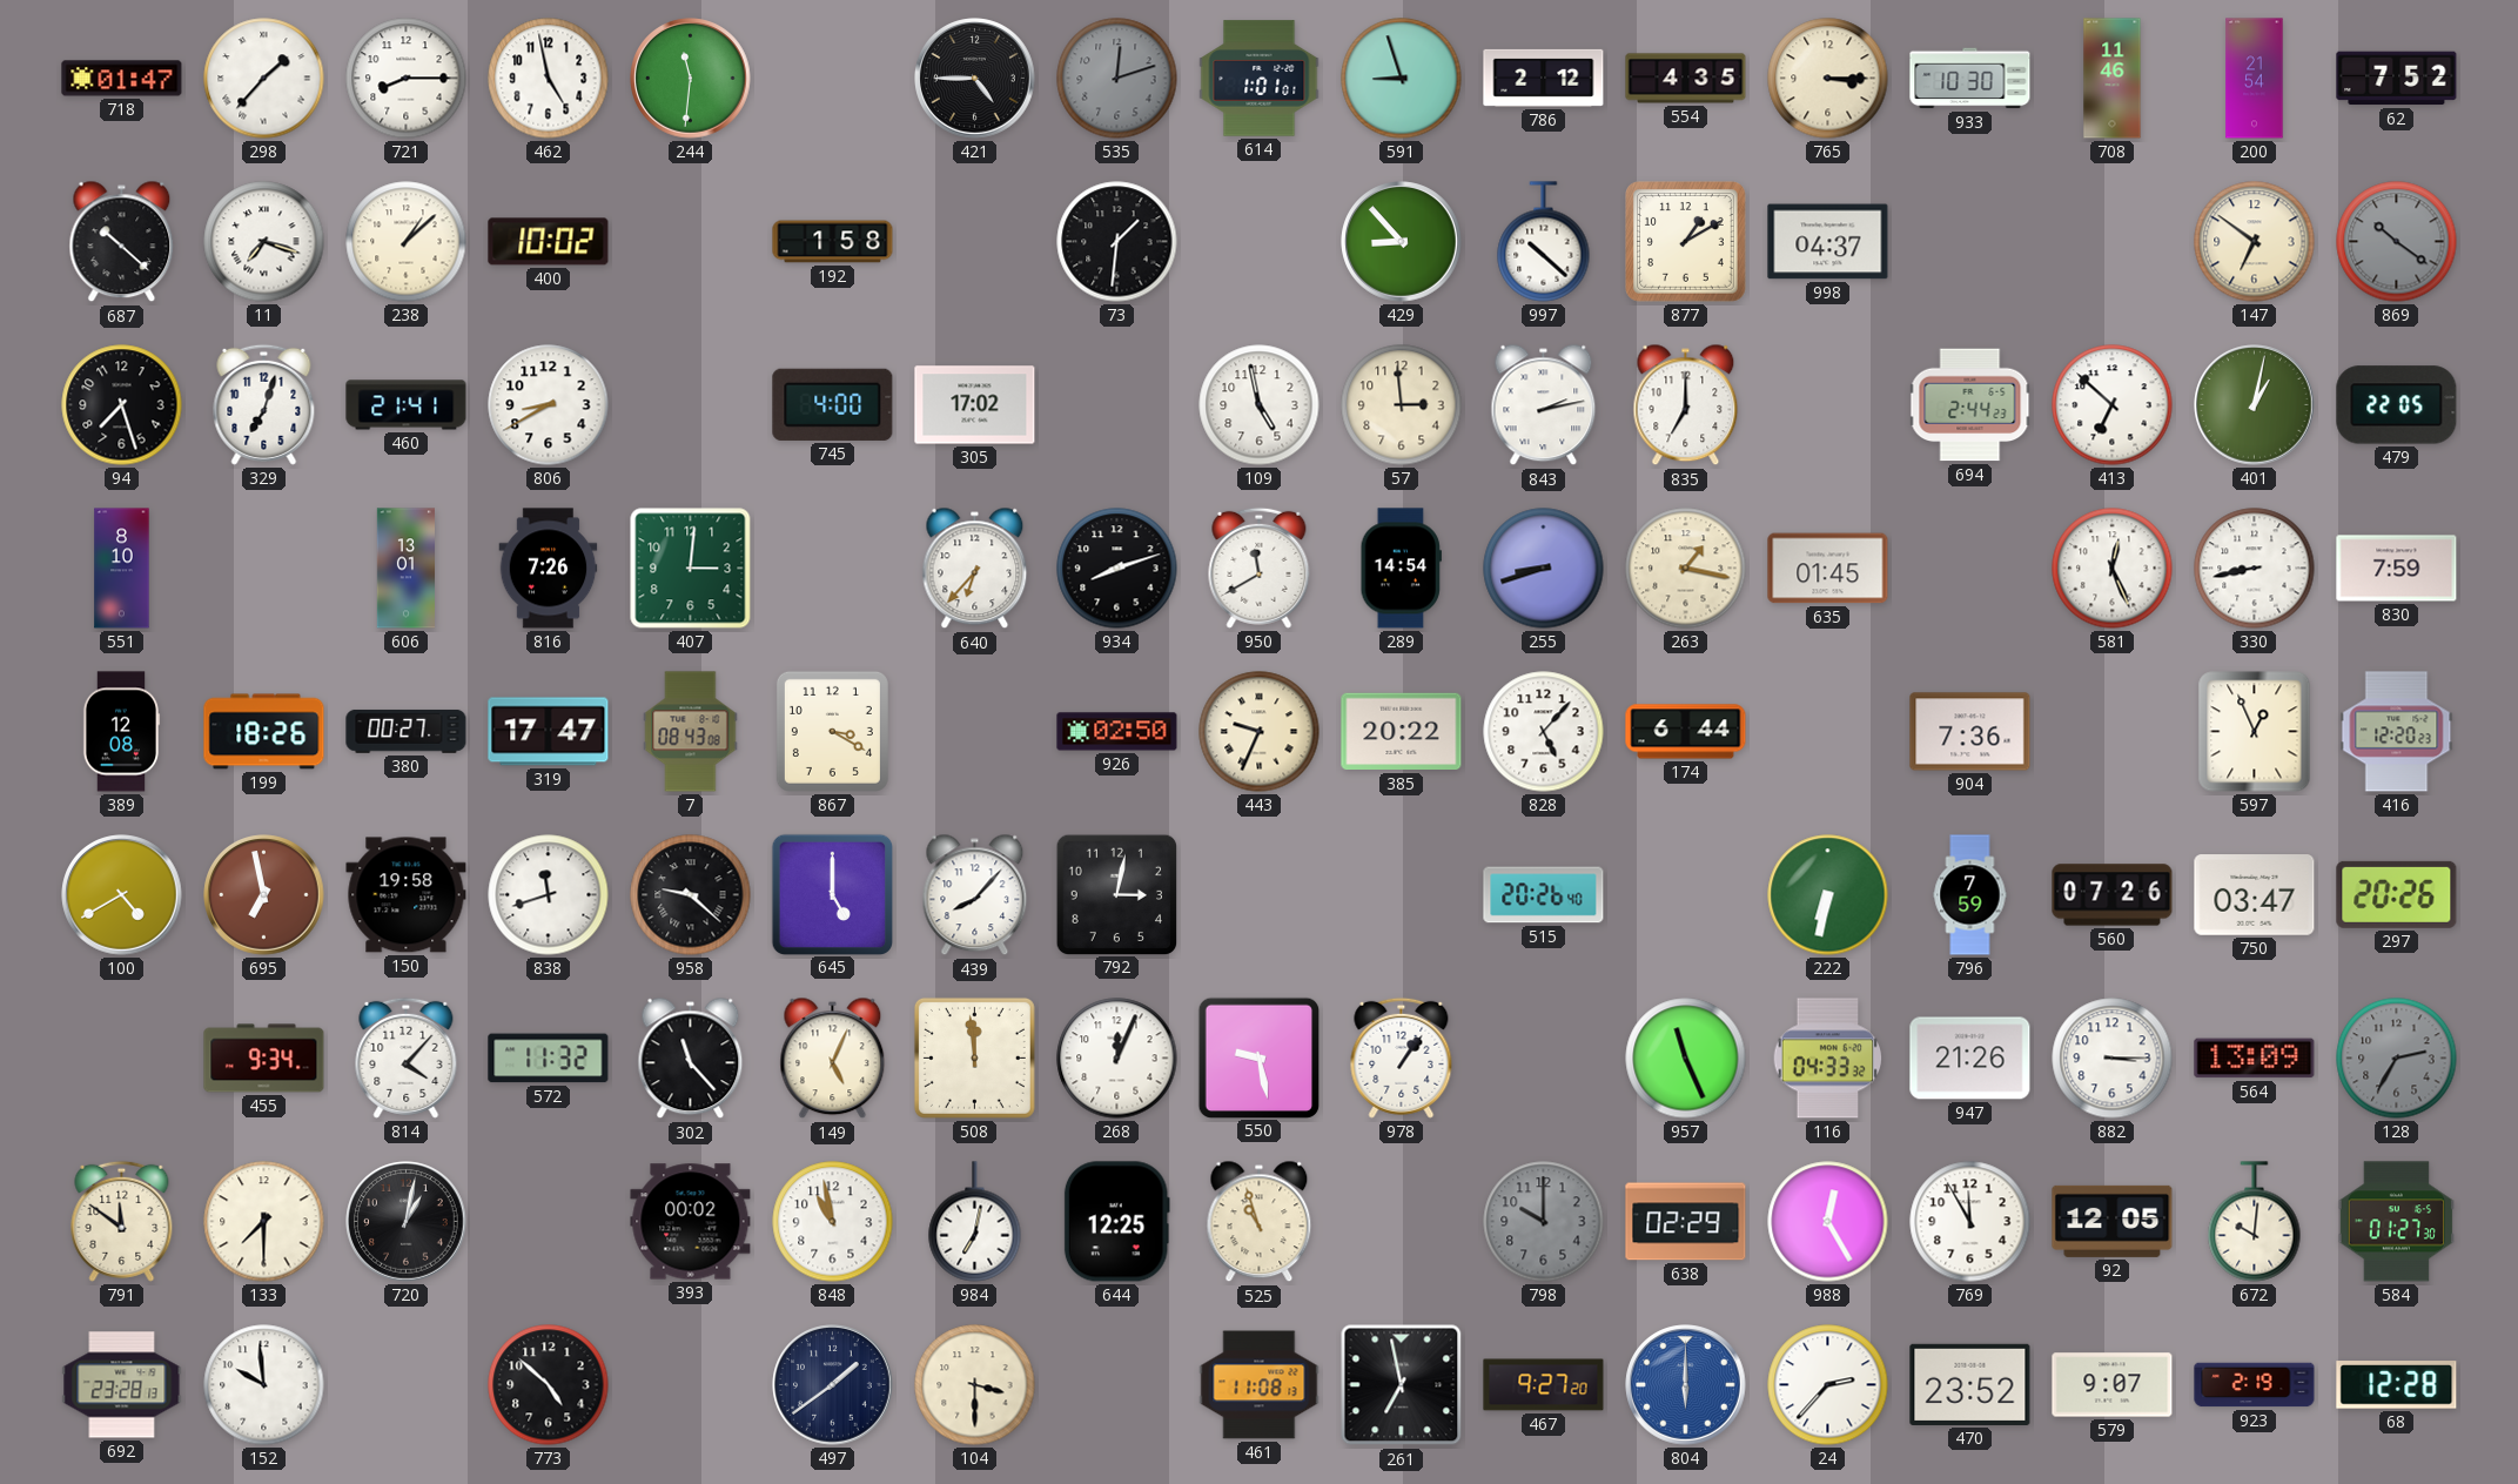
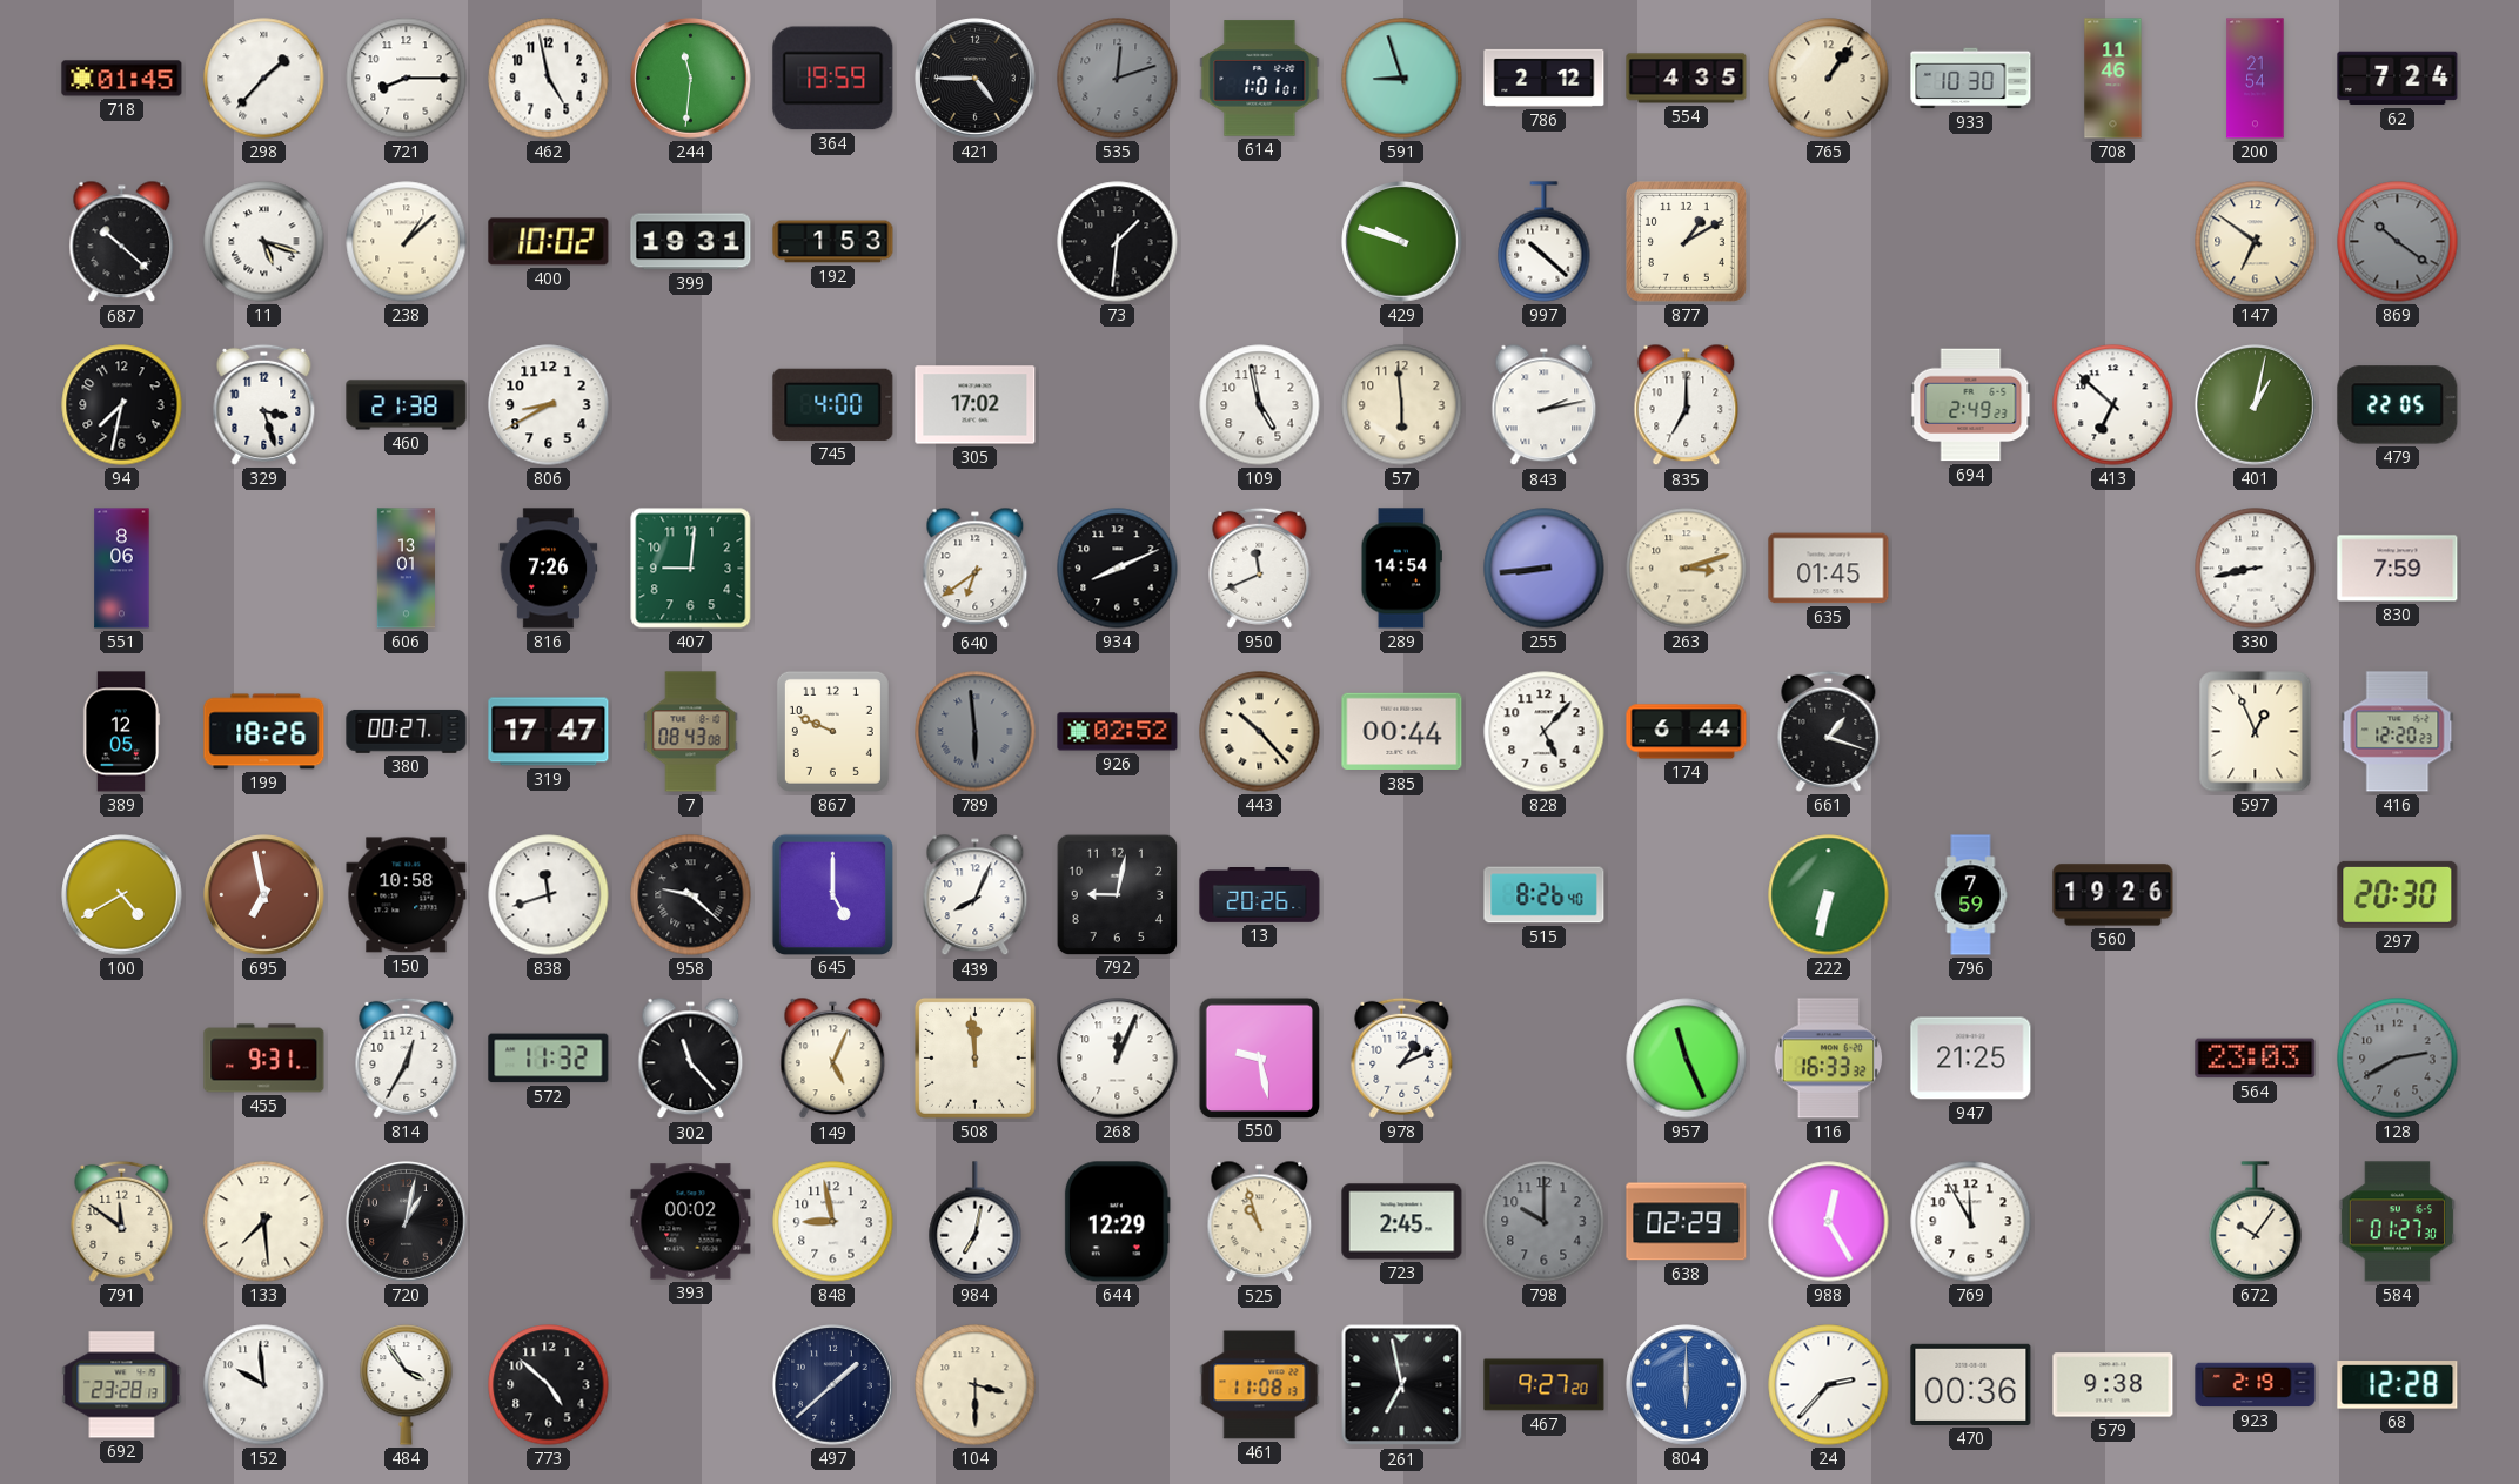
718: 01:47 -> 01:45
364: none -> 19:59
765: 3:15 -> 1:06
62: 7:52 -> 7:24
11: 7:18 -> 5:18
399: none -> 19:31
192: 1:58 -> 1:53
429: 8:53 -> 9:48
998: 04:37 -> none
94: 7:27 -> 7:32
329: 7:03 -> 3:27
460: 21:41 -> 21:38
57: 2:59 -> 5:59
694: 2:44 -> 2:49
551: 8:10 -> 8:06
407: 3:01 -> 9:01
640: 6:37 -> 6:39
934: 8:12 -> 8:11
950: 11:40 -> 11:41
255: 8:42 -> 8:44
263: 1:17 -> 3:12
581: 12:26 -> none
389: 12:08 -> 12:05
867: 3:20 -> 9:49
789: none -> 5:59
926: 02:50 -> 02:52
443: 9:34 -> 10:23
385: 20:22 -> 00:44
661: none -> 1:18
904: 7:36 -> none
150: 19:58 -> 10:58
439: 8:07 -> 8:04
792: 3:02 -> 9:02
13: none -> 20:26
515: 20:26 -> 8:26
560: 07:26 -> 19:26
750: 03:47 -> none
297: 20:26 -> 20:30
455: 9:34 -> 9:31
814: 4:07 -> 12:35
978: 1:06 -> 1:11
116: 04:33 -> 16:33
947: 21:26 -> 21:25
882: 3:15 -> none
564: 13:09 -> 23:03
128: 2:35 -> 2:40
133: 7:30 -> 7:29
848: 10:58 -> 8:58
644: 12:25 -> 12:29
723: none -> 2:45
92: 12:05 -> none
672: 10:01 -> 10:06
484: none -> 3:54
497: 1:39 -> 1:38
470: 23:52 -> 00:36
579: 9:07 -> 9:38
